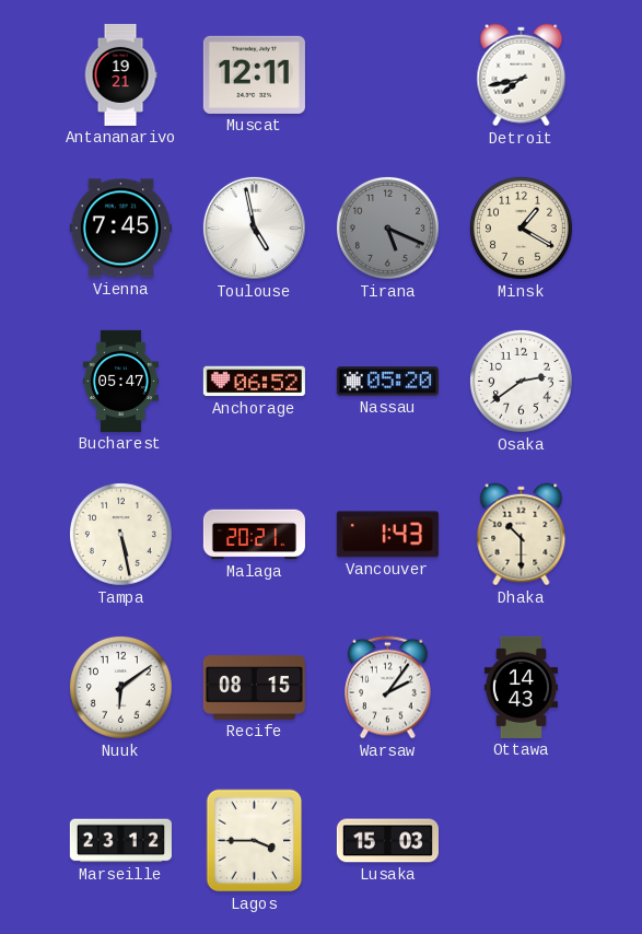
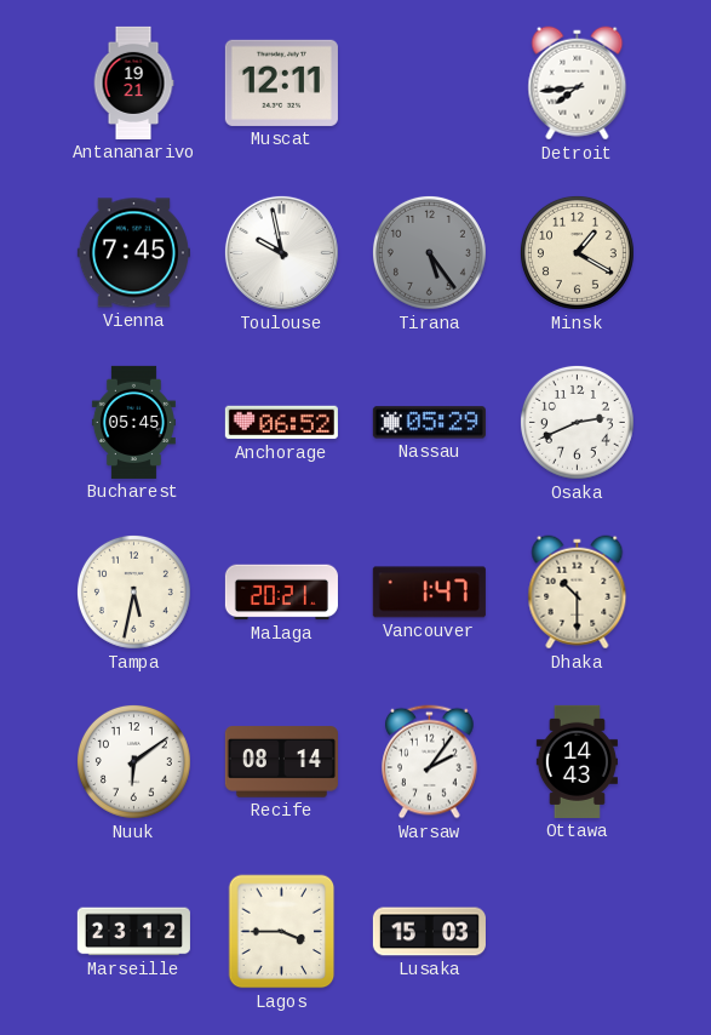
Detroit: 7:43 -> 7:44
Toulouse: 4:58 -> 9:58
Tirana: 5:19 -> 5:24
Bucharest: 05:47 -> 05:45
Nassau: 05:20 -> 05:29
Osaka: 2:39 -> 2:41
Tampa: 5:28 -> 5:32
Vancouver: 1:43 -> 1:47
Recife: 08:15 -> 08:14
